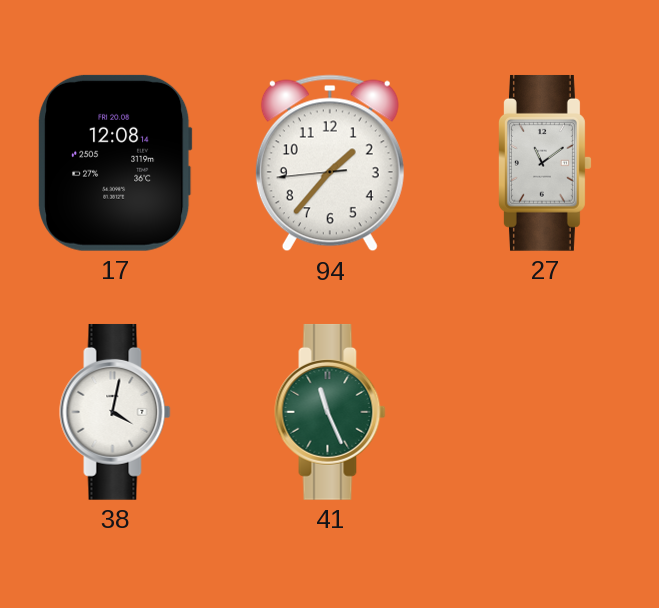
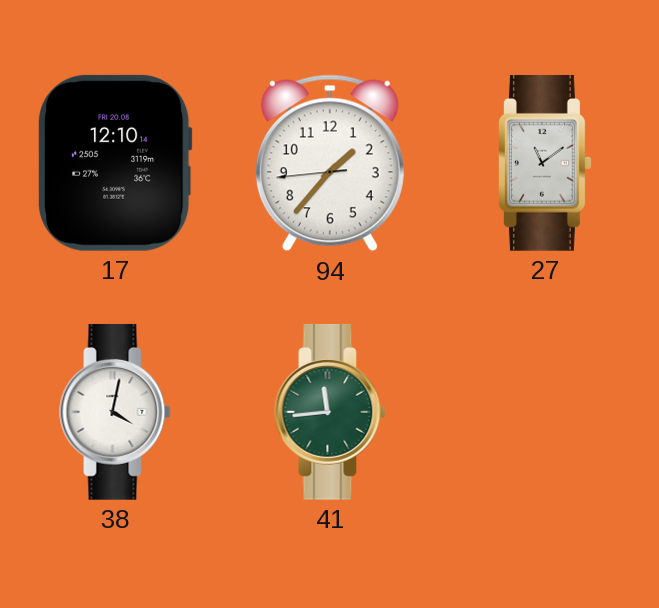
17: 12:08 -> 12:10
41: 11:26 -> 11:44
